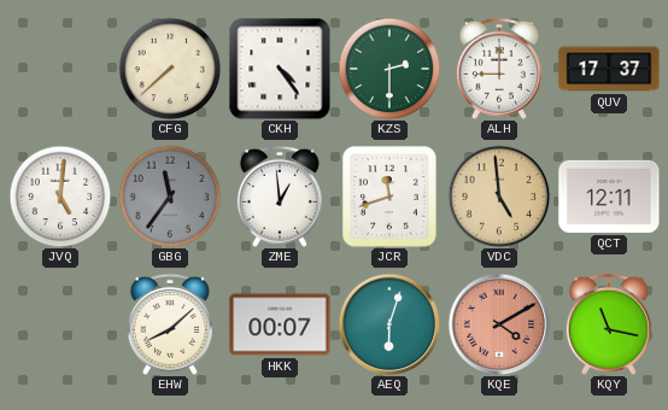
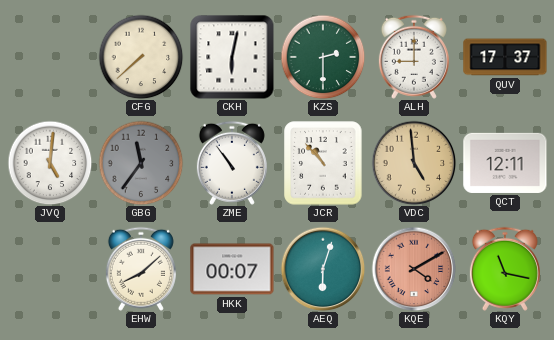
CKH: 4:24 -> 6:02
ZME: 12:59 -> 10:54
JCR: 11:42 -> 10:53
